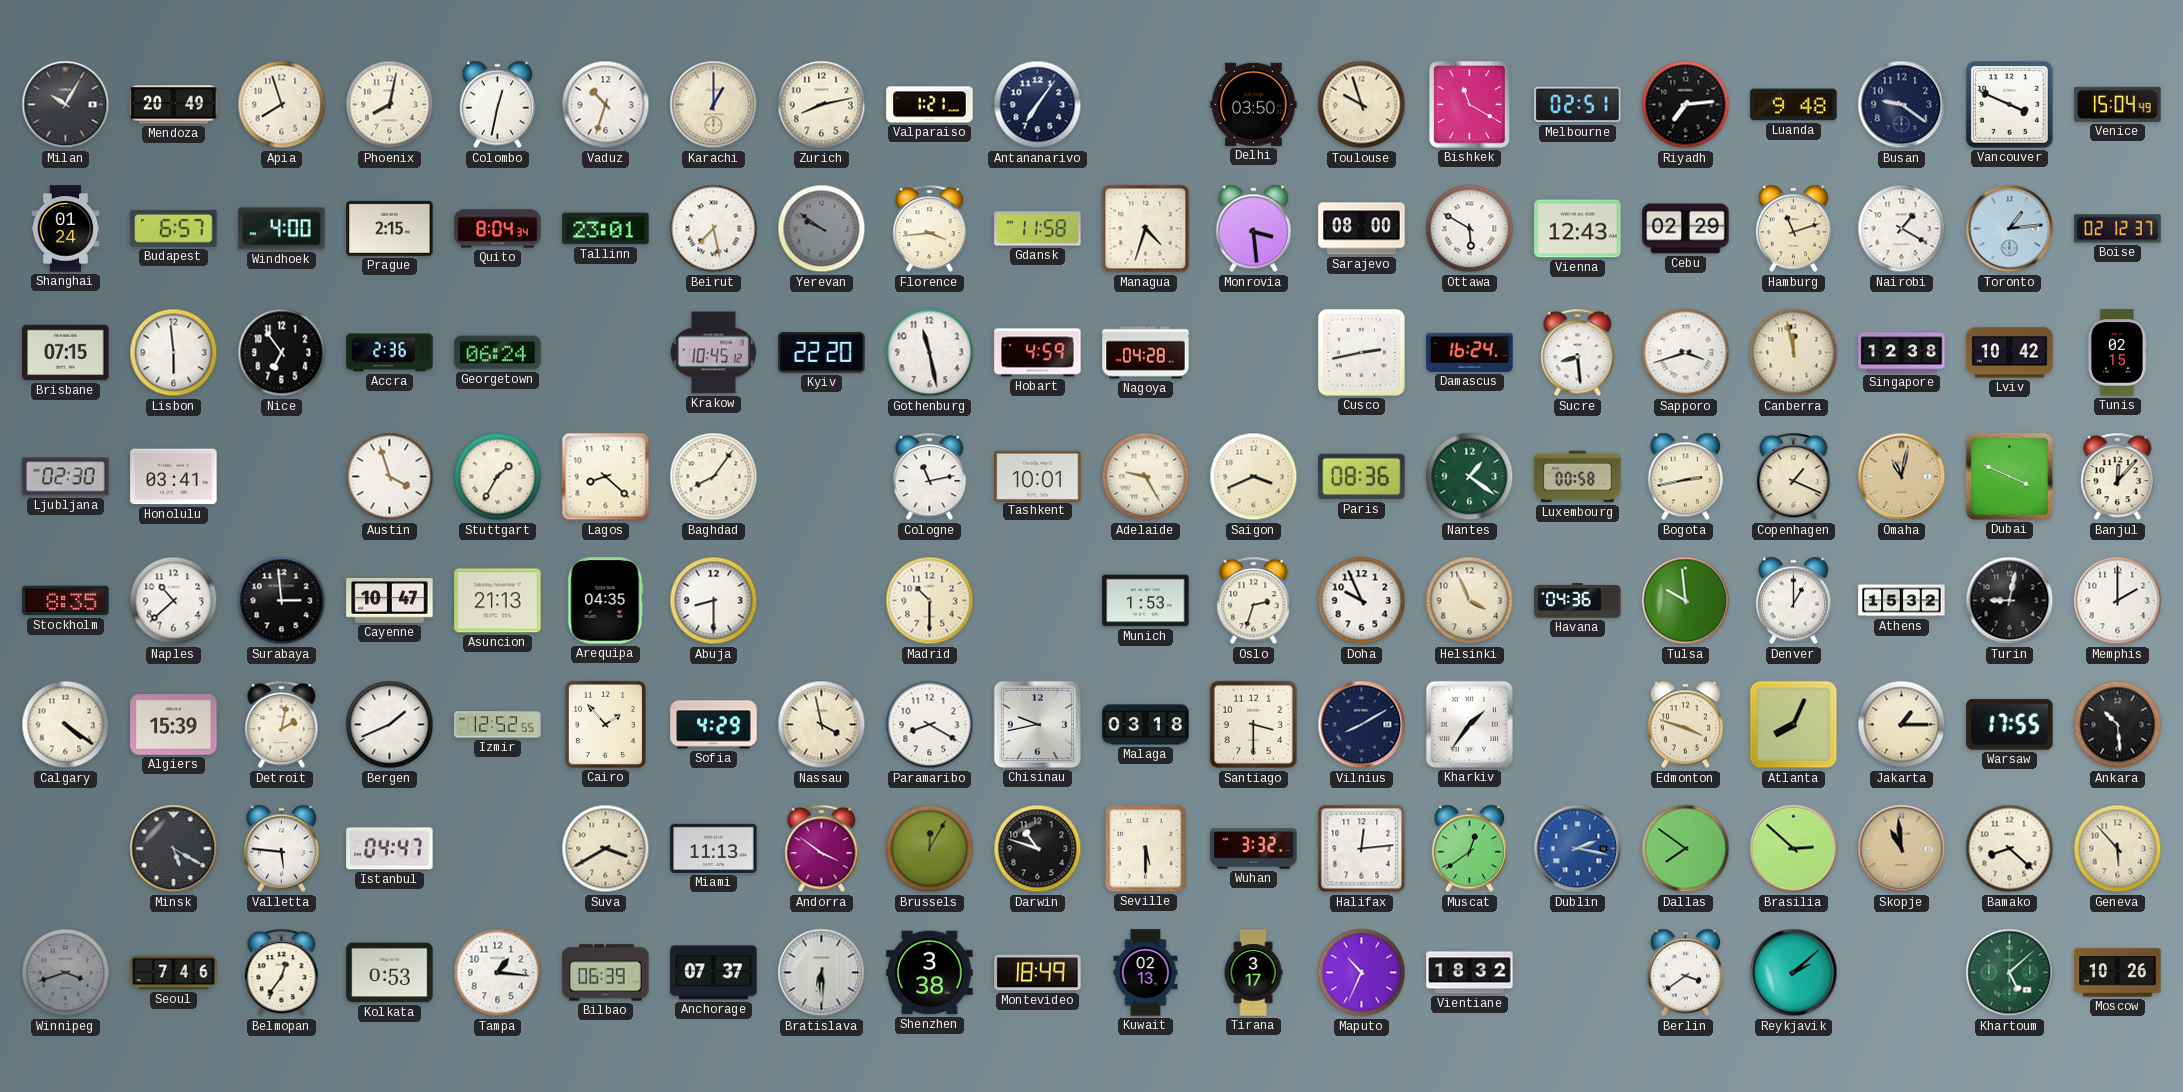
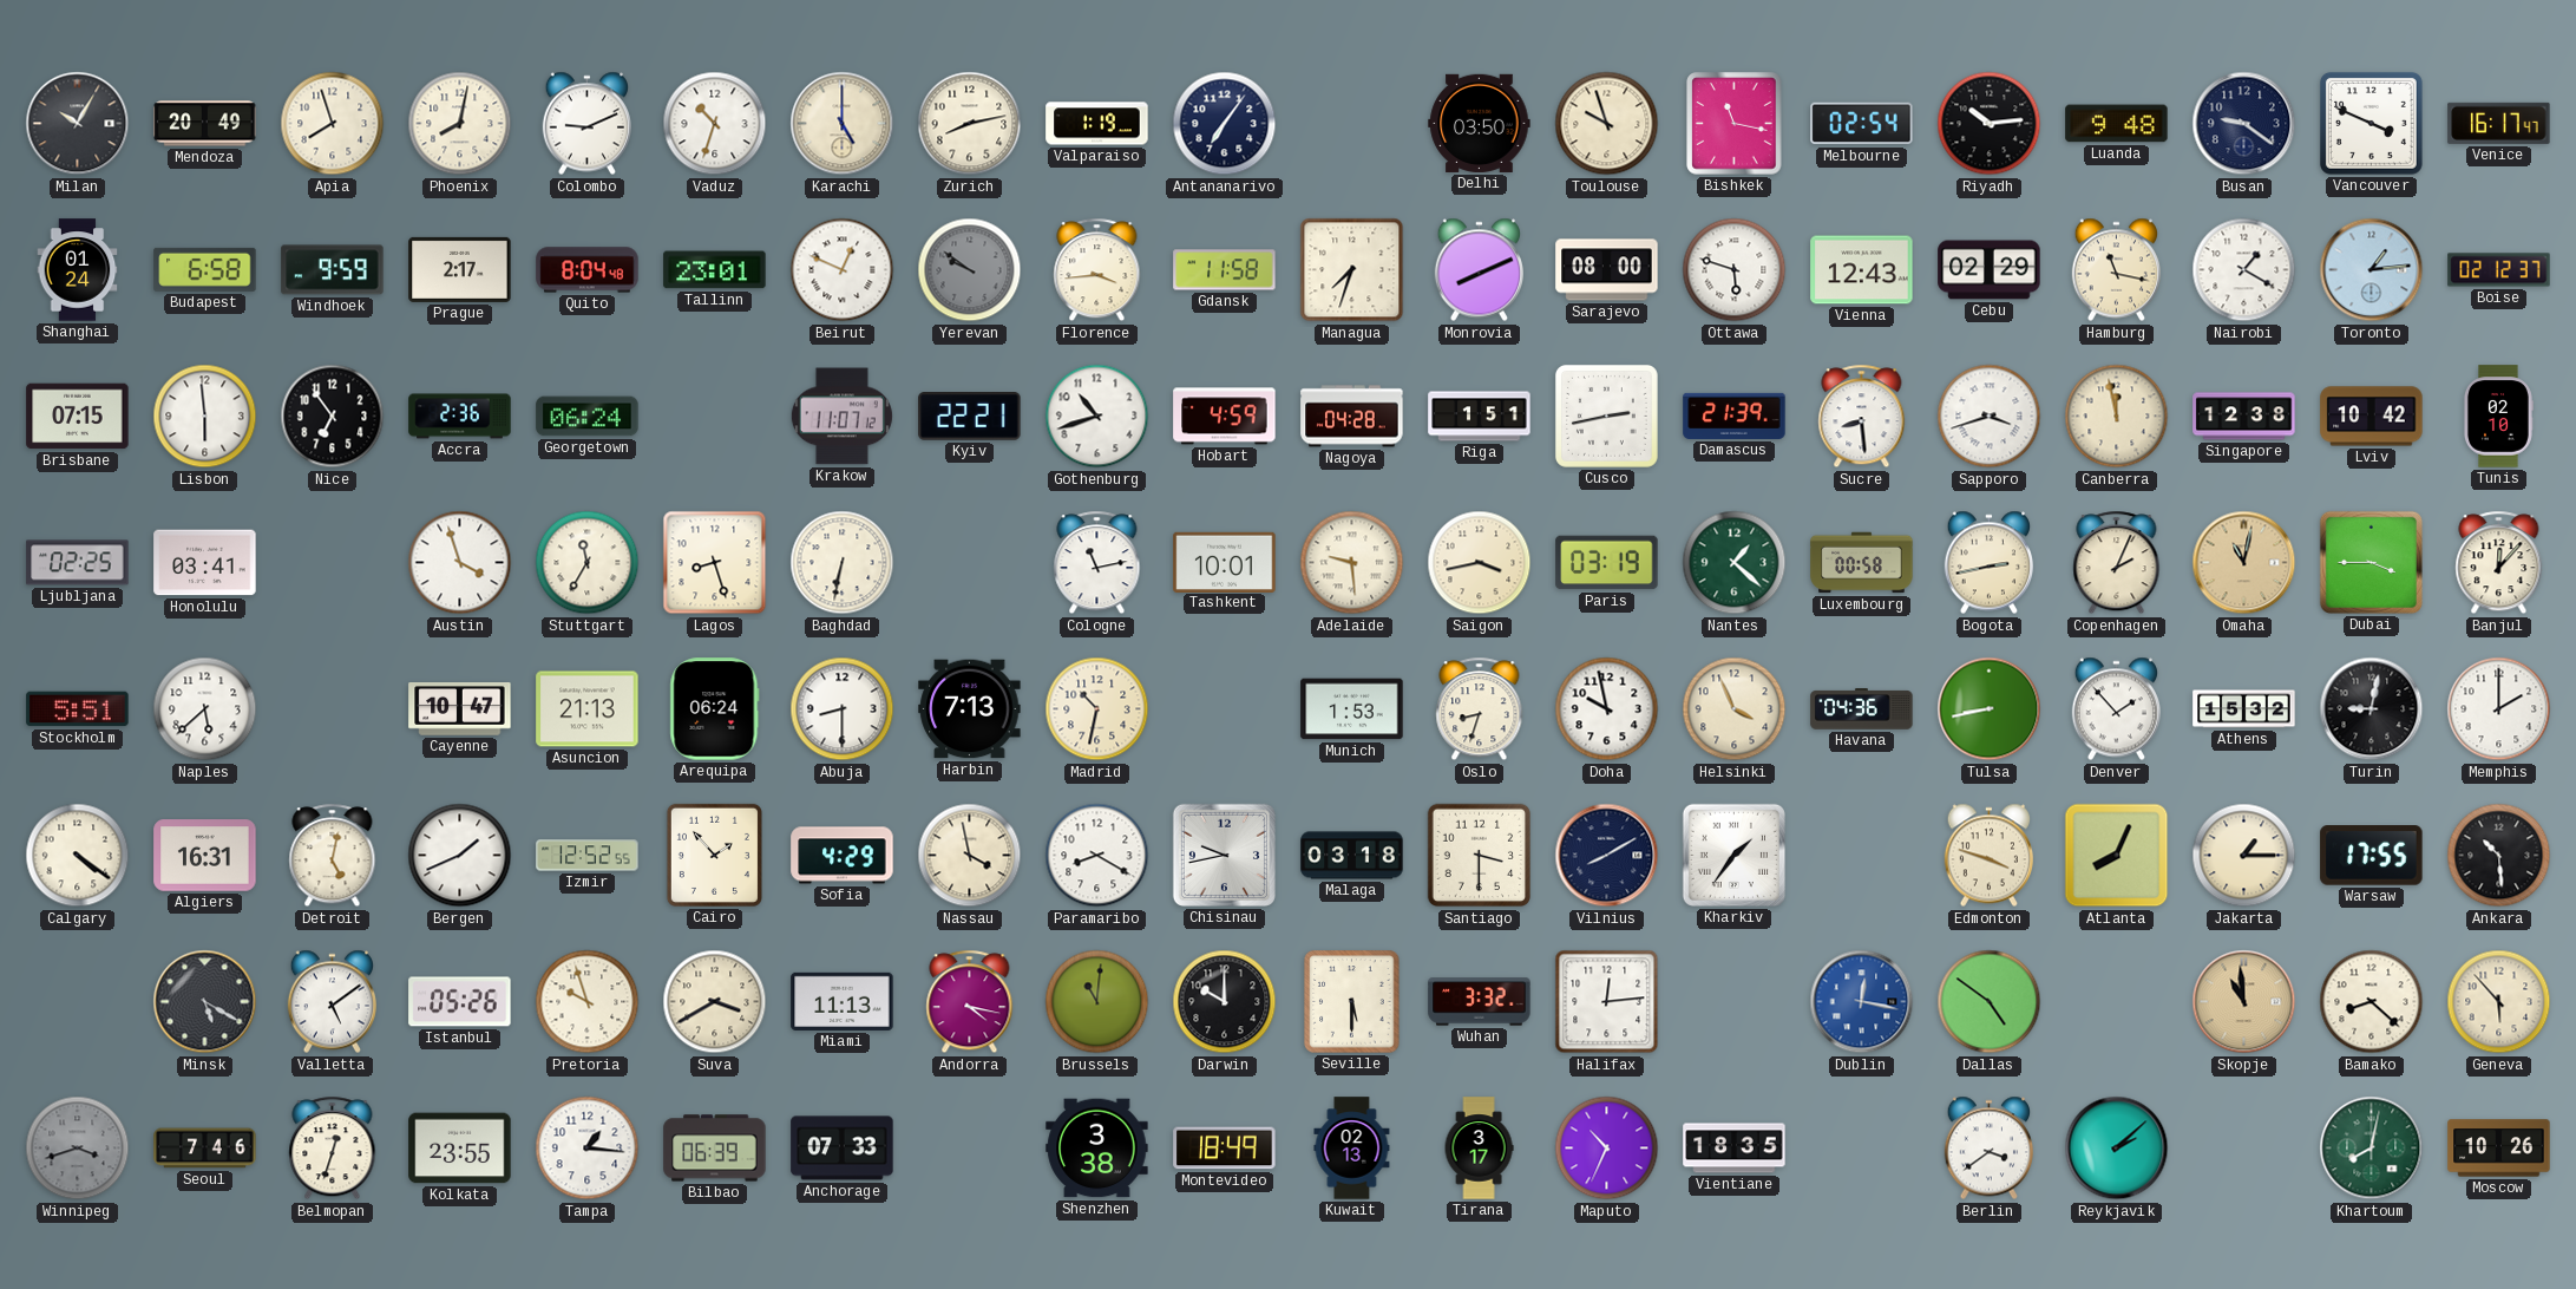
Colombo: 12:32 -> 9:11
Karachi: 1:00 -> 5:00
Valparaiso: 1:21 -> 1:19
Bishkek: 11:20 -> 11:17
Melbourne: 02:51 -> 02:54
Riyadh: 7:14 -> 10:14
Venice: 15:04 -> 16:17
Budapest: 6:57 -> 6:58
Windhoek: 4:00 -> 9:59
Prague: 2:15 -> 2:17
Quito: 8:04:34 -> 8:04:48
Beirut: 7:28 -> 12:49
Managua: 4:33 -> 7:33
Monrovia: 3:29 -> 8:11
Ottawa: 5:50 -> 5:48
Hamburg: 11:12 -> 11:17
Krakow: 10:45 -> 11:07
Kyiv: 22:20 -> 22:21
Gothenburg: 11:28 -> 10:42
Riga: none -> 1:51
Damascus: 16:24 -> 21:39
Tunis: 02:15 -> 02:10
Ljubljana: 02:30 -> 02:25
Stuttgart: 1:35 -> 11:35
Lagos: 8:22 -> 8:27
Baghdad: 8:06 -> 6:32
Adelaide: 9:25 -> 9:29
Saigon: 3:41 -> 3:43
Paris: 08:36 -> 03:19
Nantes: 1:21 -> 1:22
Copenhagen: 1:19 -> 2:04
Dubai: 3:49 -> 3:45
Stockholm: 8:35 -> 5:51
Naples: 10:38 -> 5:38
Surabaya: 2:59 -> none
Arequipa: 04:35 -> 06:24
Harbin: none -> 7:13
Madrid: 10:30 -> 10:32
Oslo: 2:33 -> 8:33
Doha: 9:56 -> 9:58
Tulsa: 9:59 -> 8:43
Denver: 1:00 -> 1:53
Algiers: 15:39 -> 16:31
Detroit: 2:02 -> 5:02
Valletta: 5:46 -> 5:09
Istanbul: 04:47 -> 05:26
Pretoria: none -> 9:57
Andorra: 3:51 -> 4:17
Brussels: 12:05 -> 11:01
Darwin: 10:48 -> 10:00
Muscat: 12:39 -> none
Dublin: 2:17 -> 12:17
Dallas: 7:51 -> 4:51
Brasilia: 2:52 -> none
Belmopan: 12:36 -> 12:33
Kolkata: 0:53 -> 23:55
Anchorage: 07:37 -> 07:33
Bratislava: 6:30 -> none
Vientiane: 18:32 -> 18:35
Khartoum: 5:08 -> 8:02
